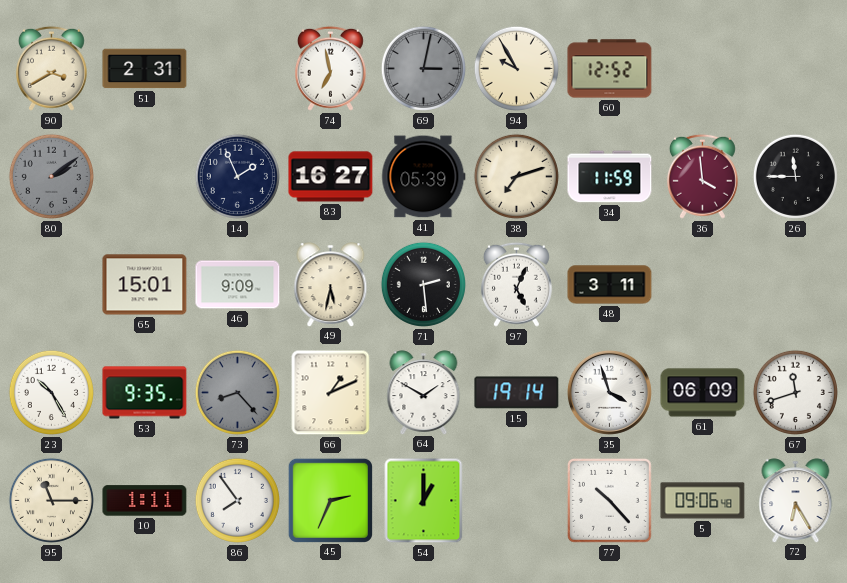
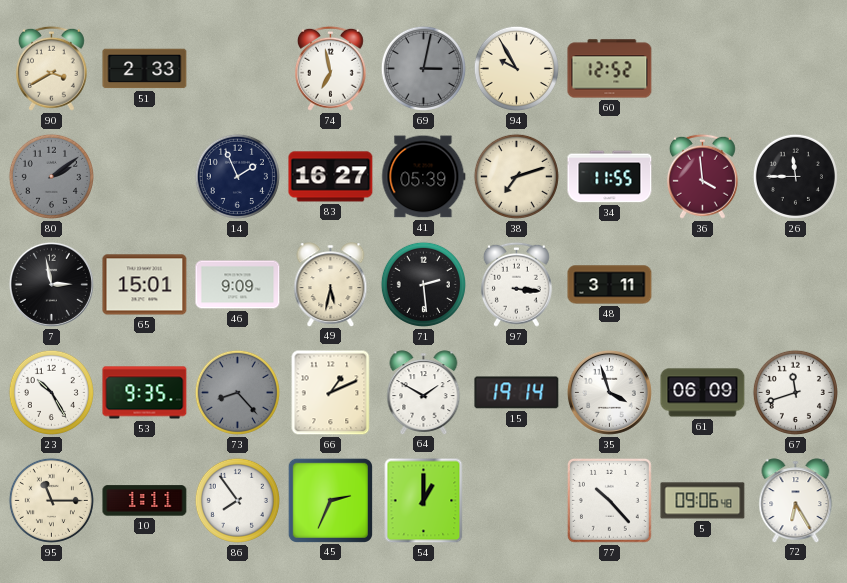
51: 2:31 -> 2:33
34: 11:59 -> 11:55
7: none -> 2:58
97: 5:04 -> 3:16
